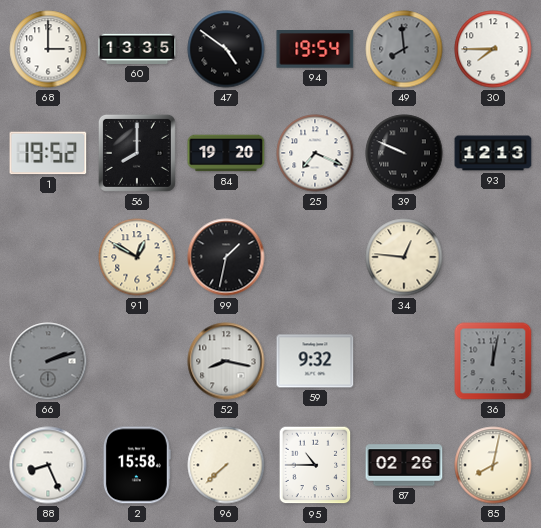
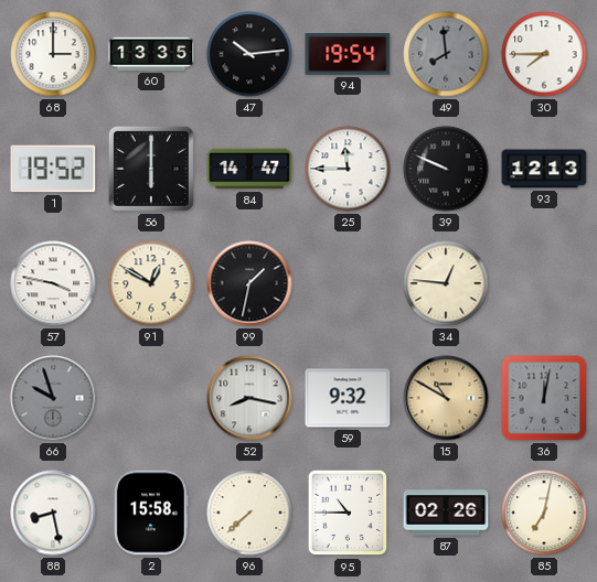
47: 4:51 -> 10:14
56: 8:00 -> 6:00
84: 19:20 -> 14:47
25: 7:19 -> 11:45
57: none -> 3:47
66: 2:12 -> 9:57
15: none -> 10:50
88: 8:26 -> 8:28
85: 8:02 -> 7:02
